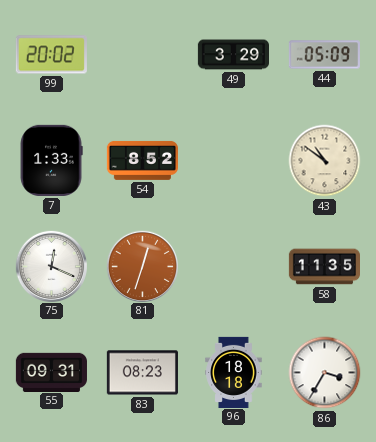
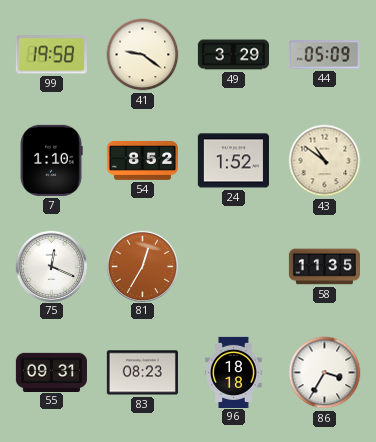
99: 20:02 -> 19:58
41: none -> 9:21
7: 1:33 -> 1:10
24: none -> 1:52
81: 12:33 -> 12:35
